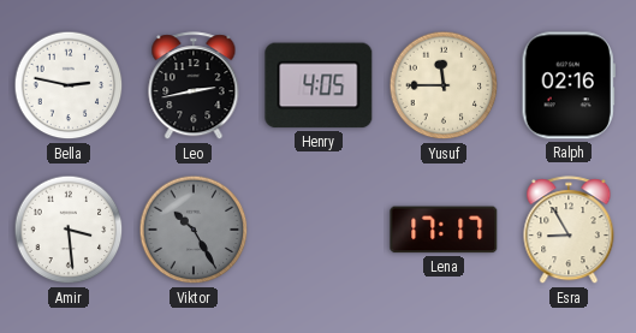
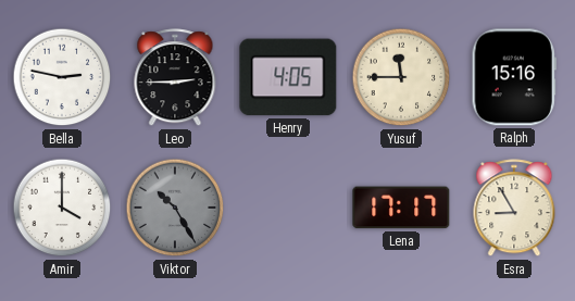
Leo: 2:43 -> 2:45
Ralph: 02:16 -> 15:16
Amir: 3:29 -> 4:00
